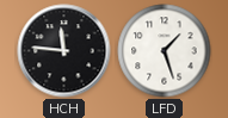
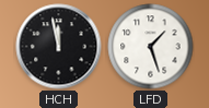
HCH: 11:46 -> 11:58
